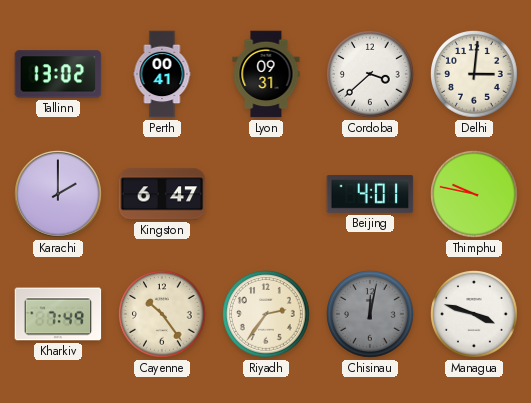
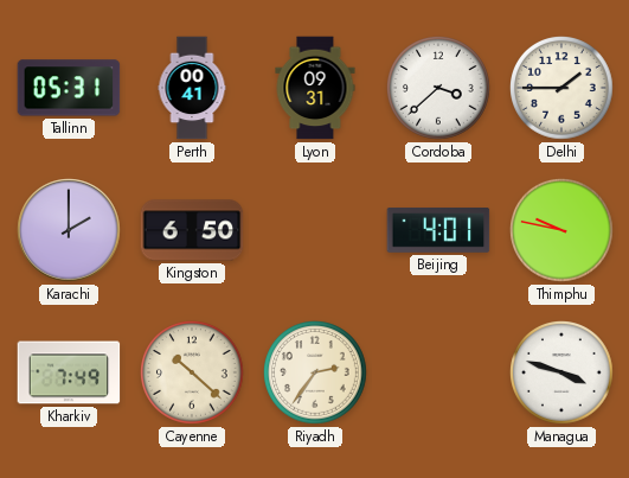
Tallinn: 13:02 -> 05:31
Delhi: 3:01 -> 1:45
Kingston: 6:47 -> 6:50
Cayenne: 10:24 -> 10:22
Chisinau: 12:02 -> none
